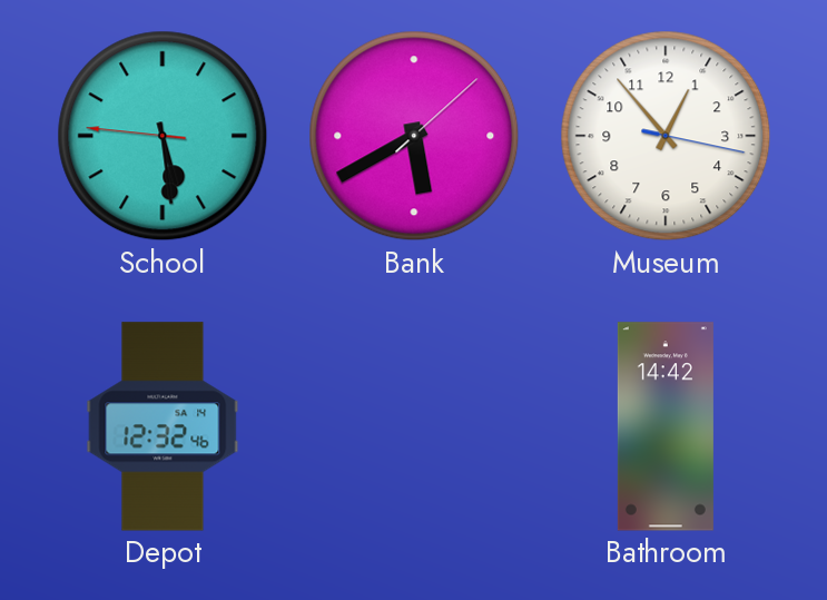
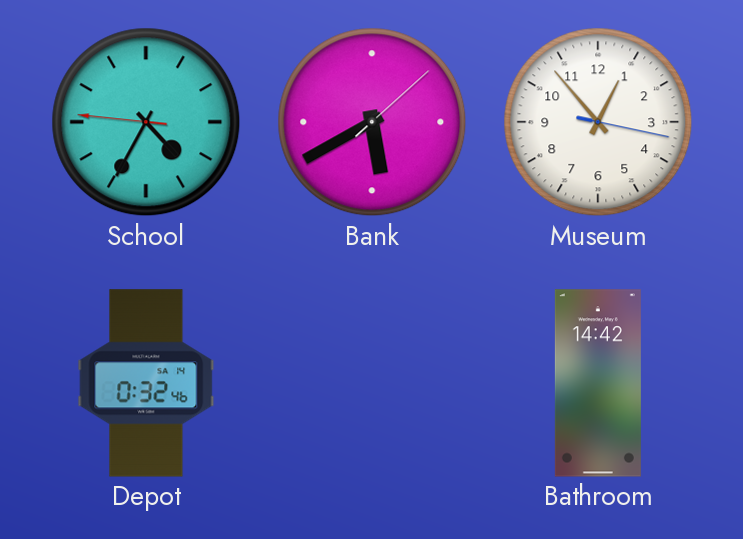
School: 5:28 -> 4:34
Depot: 12:32 -> 0:32
